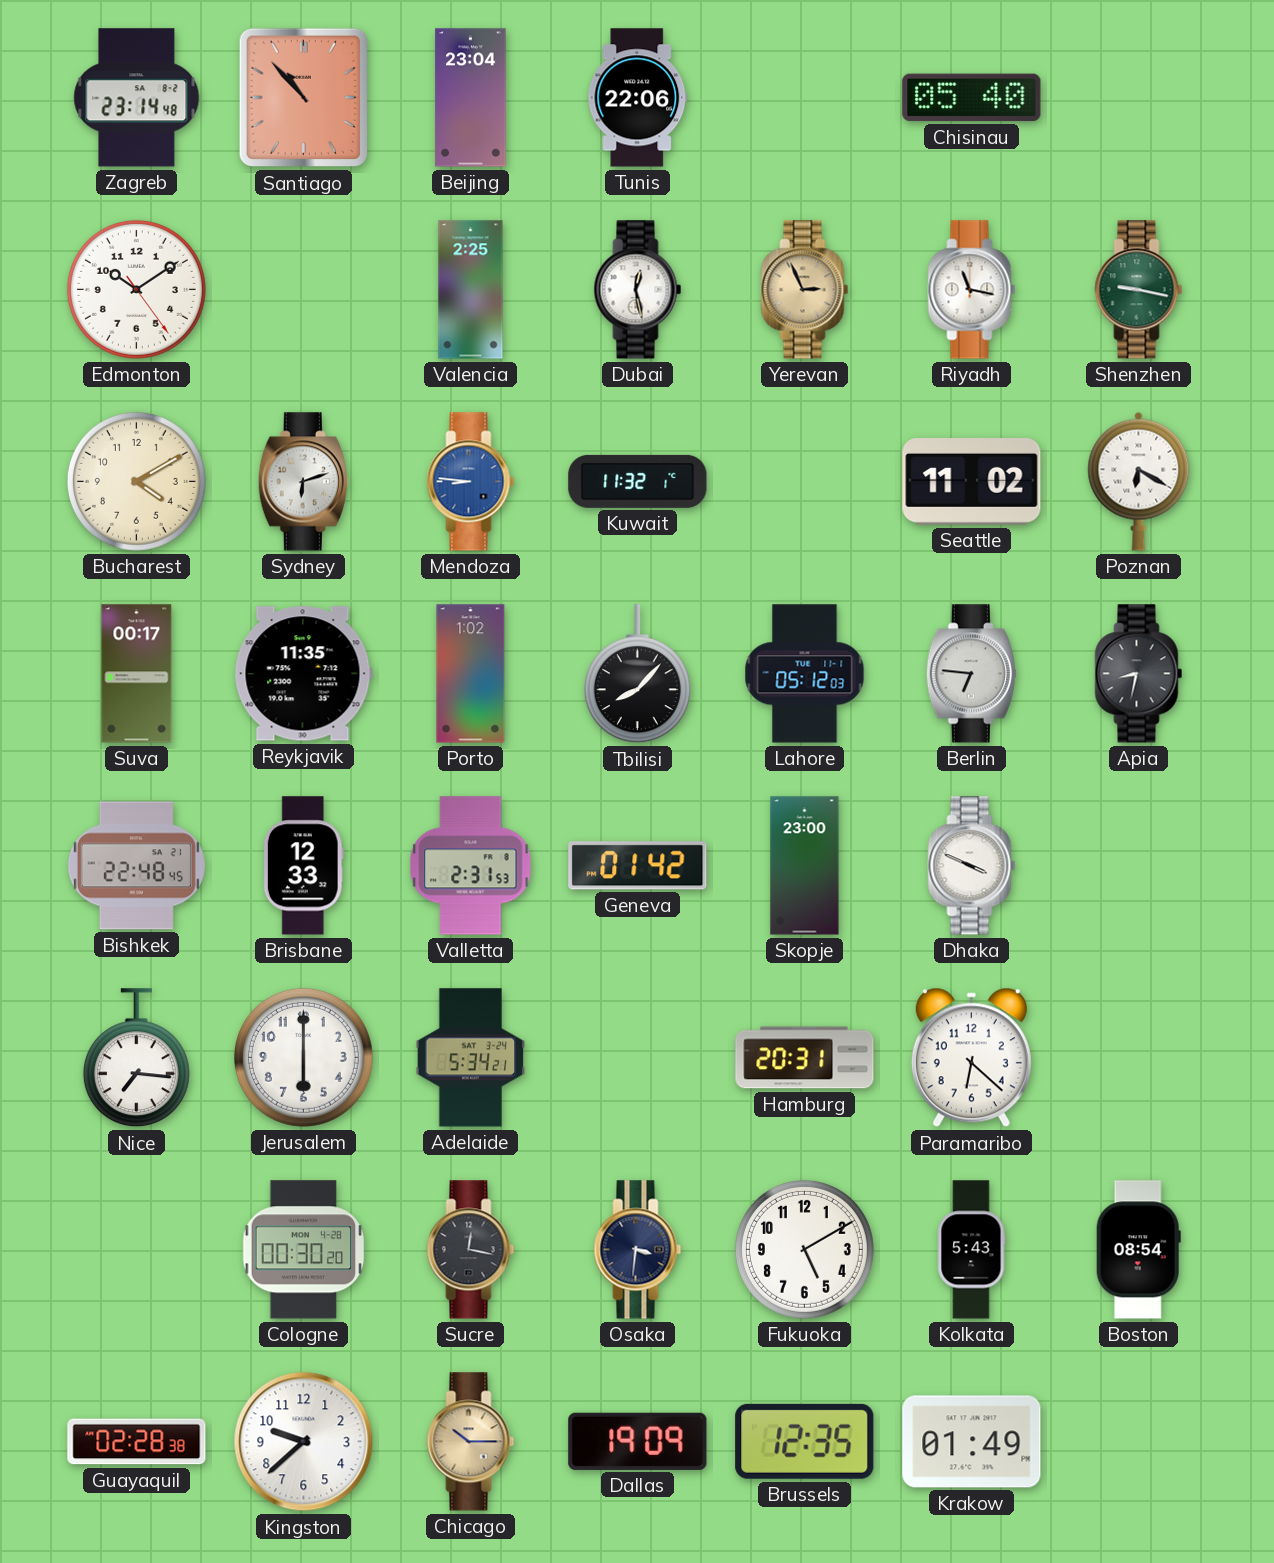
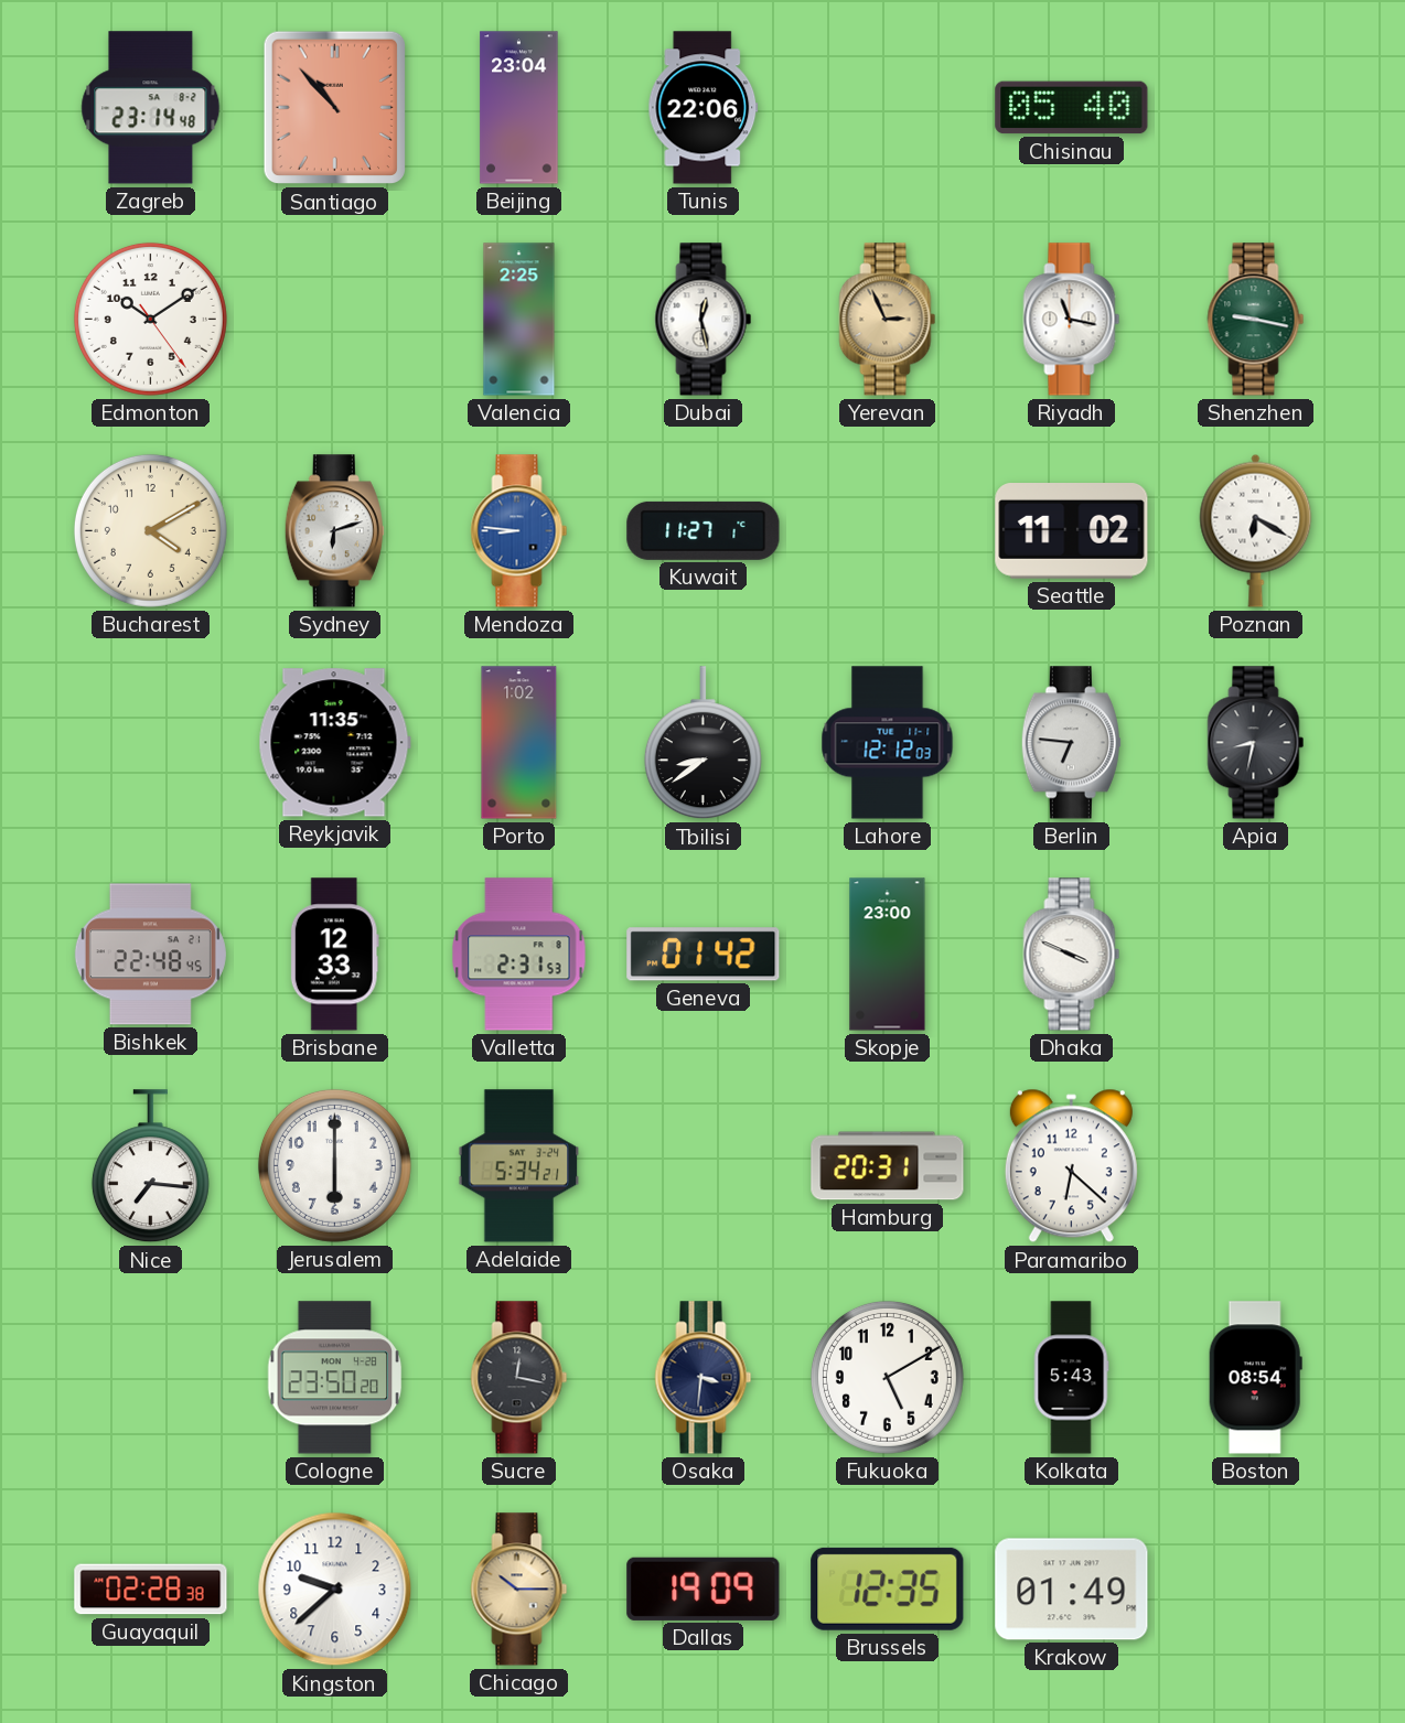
Kuwait: 11:32 -> 11:27
Suva: 00:17 -> none
Tbilisi: 8:07 -> 8:39
Lahore: 05:12 -> 12:12
Cologne: 00:30 -> 23:50
